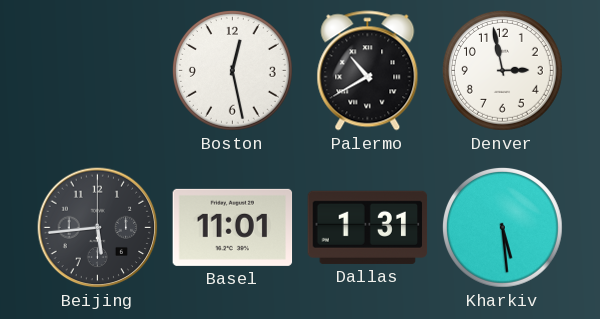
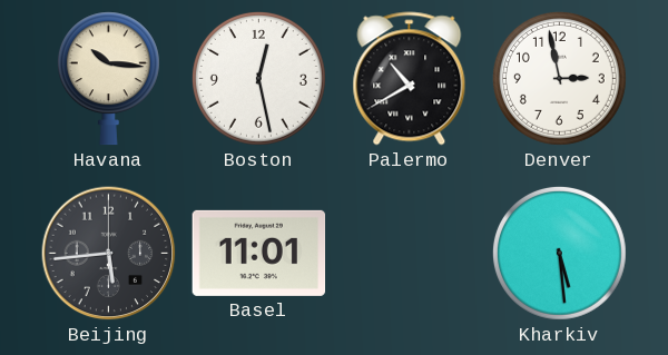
Havana: none -> 10:16
Dallas: 1:31 -> none
